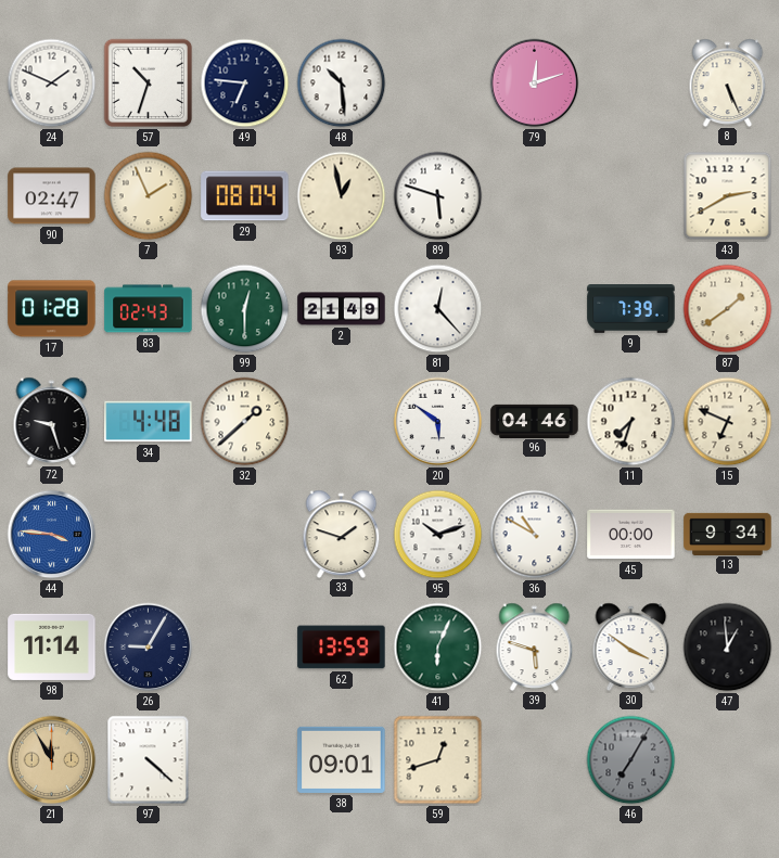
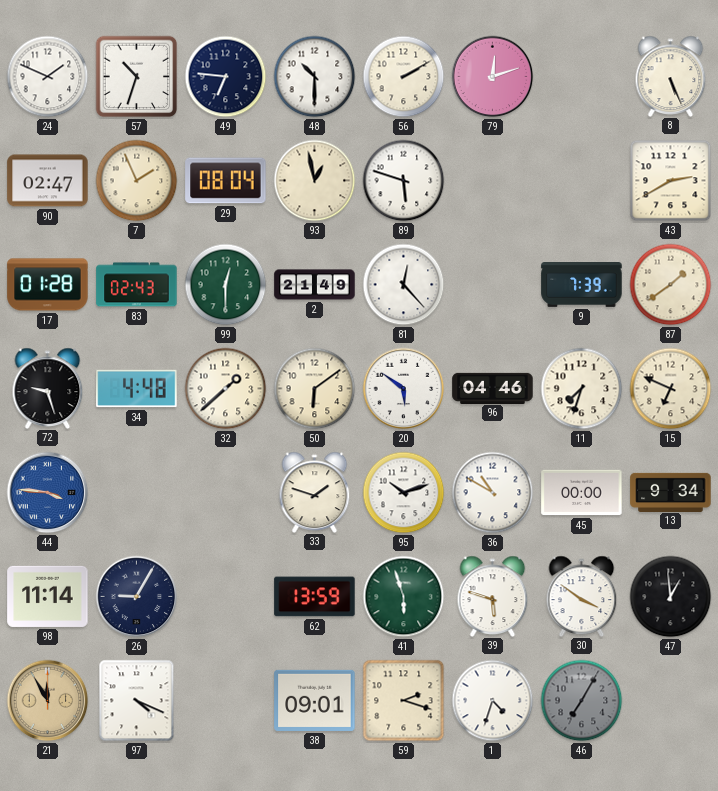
48: 10:29 -> 10:30
56: none -> 2:10
50: none -> 6:09
41: 6:04 -> 5:57
97: 4:22 -> 4:19
59: 12:42 -> 2:18
1: none -> 4:33
